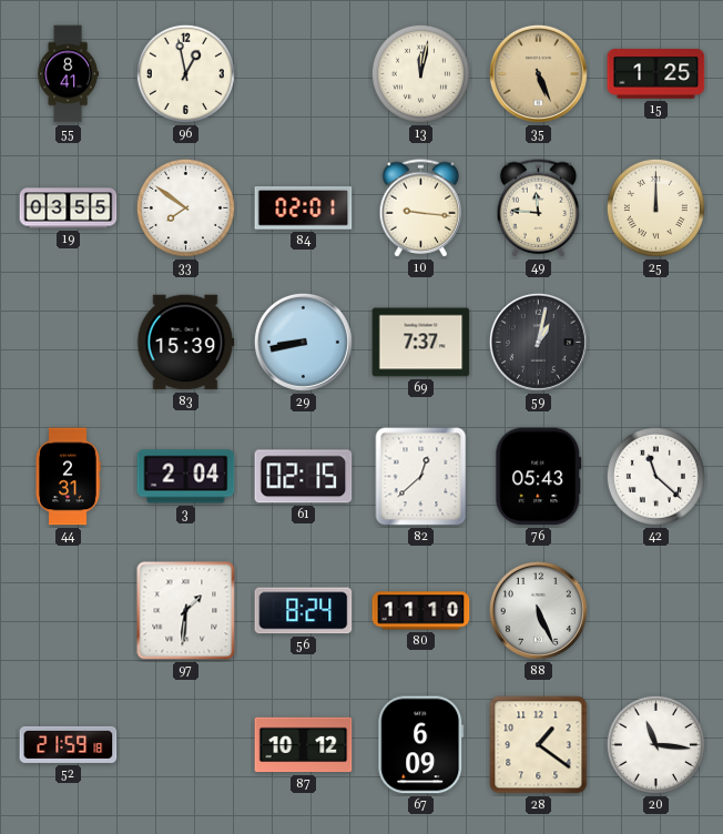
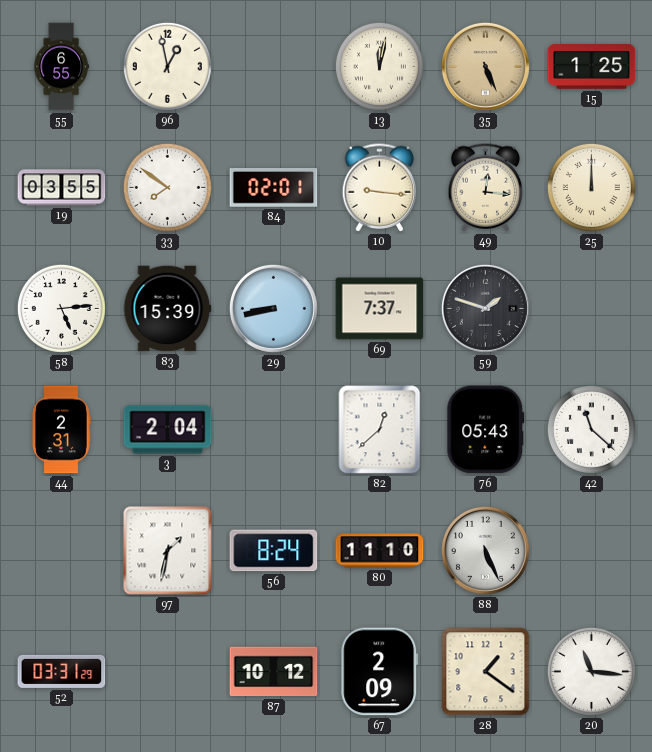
55: 8:41 -> 6:55
49: 11:46 -> 12:16
58: none -> 5:14
59: 1:02 -> 1:48
61: 02:15 -> none
97: 1:31 -> 1:32
52: 21:59 -> 03:31
67: 6:09 -> 2:09
